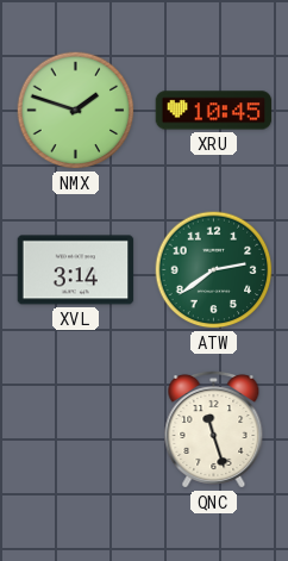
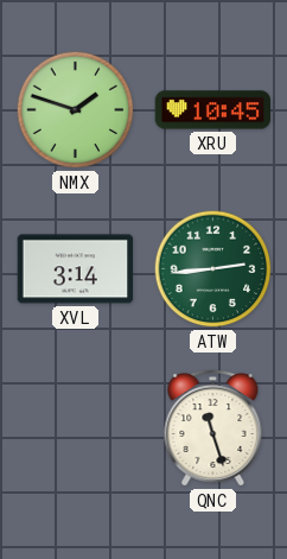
ATW: 2:39 -> 2:44
